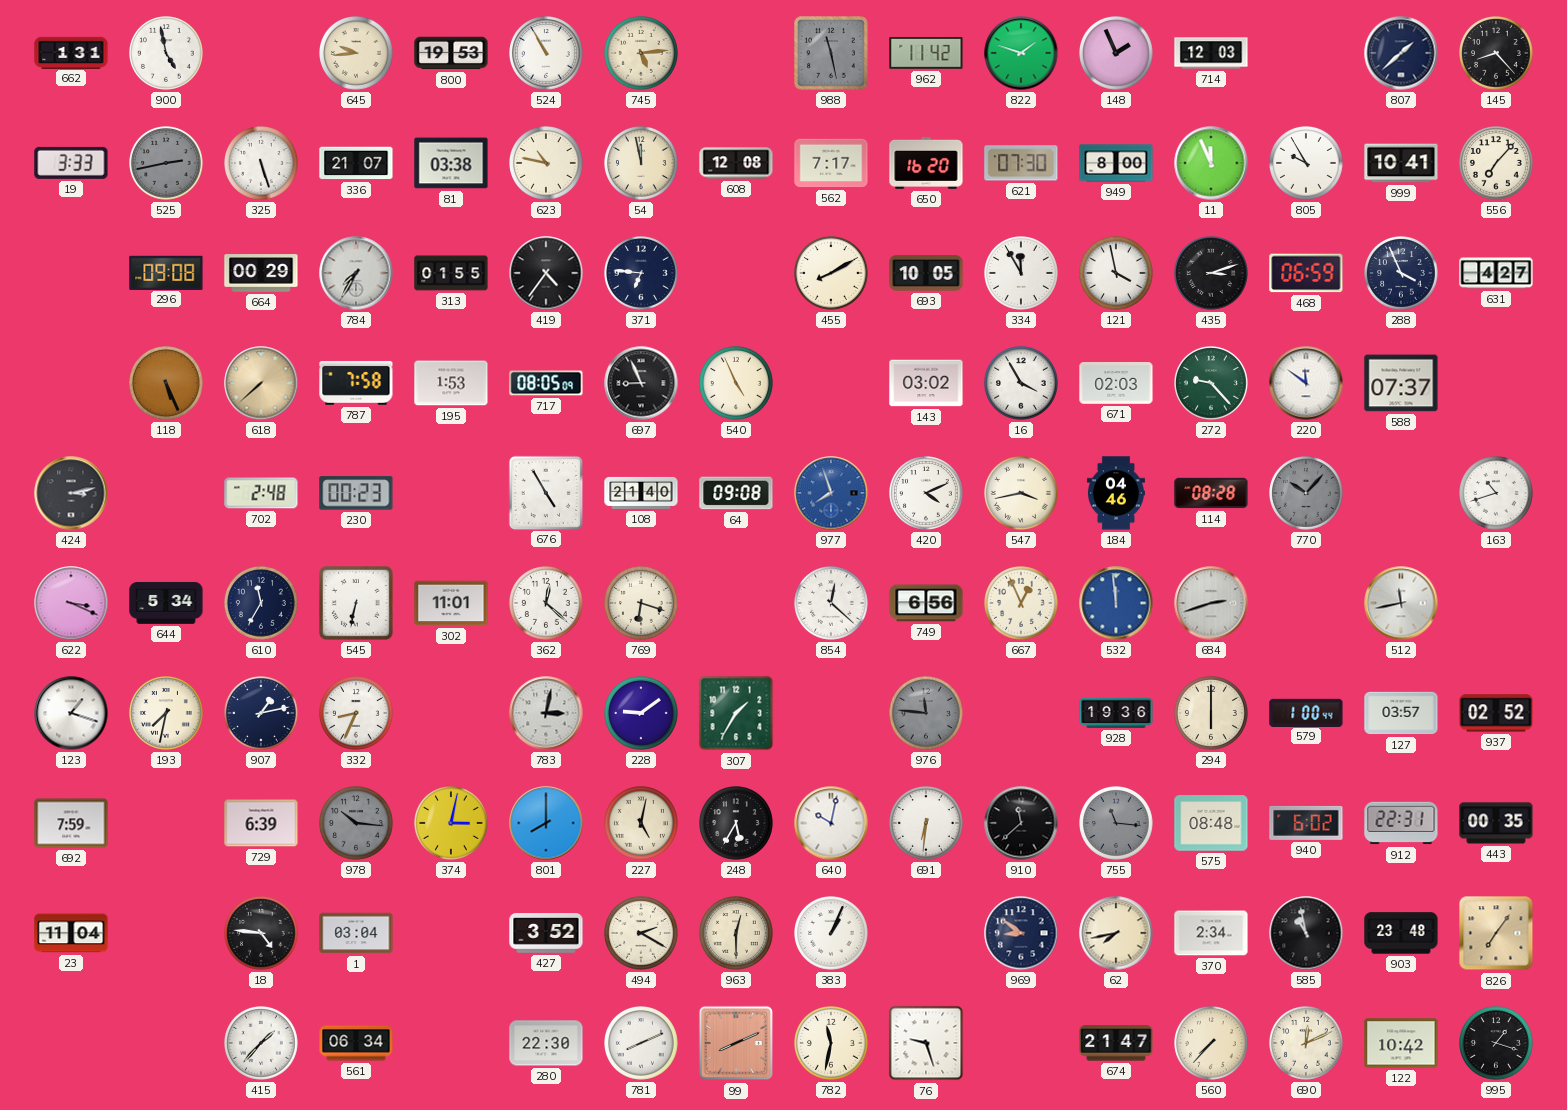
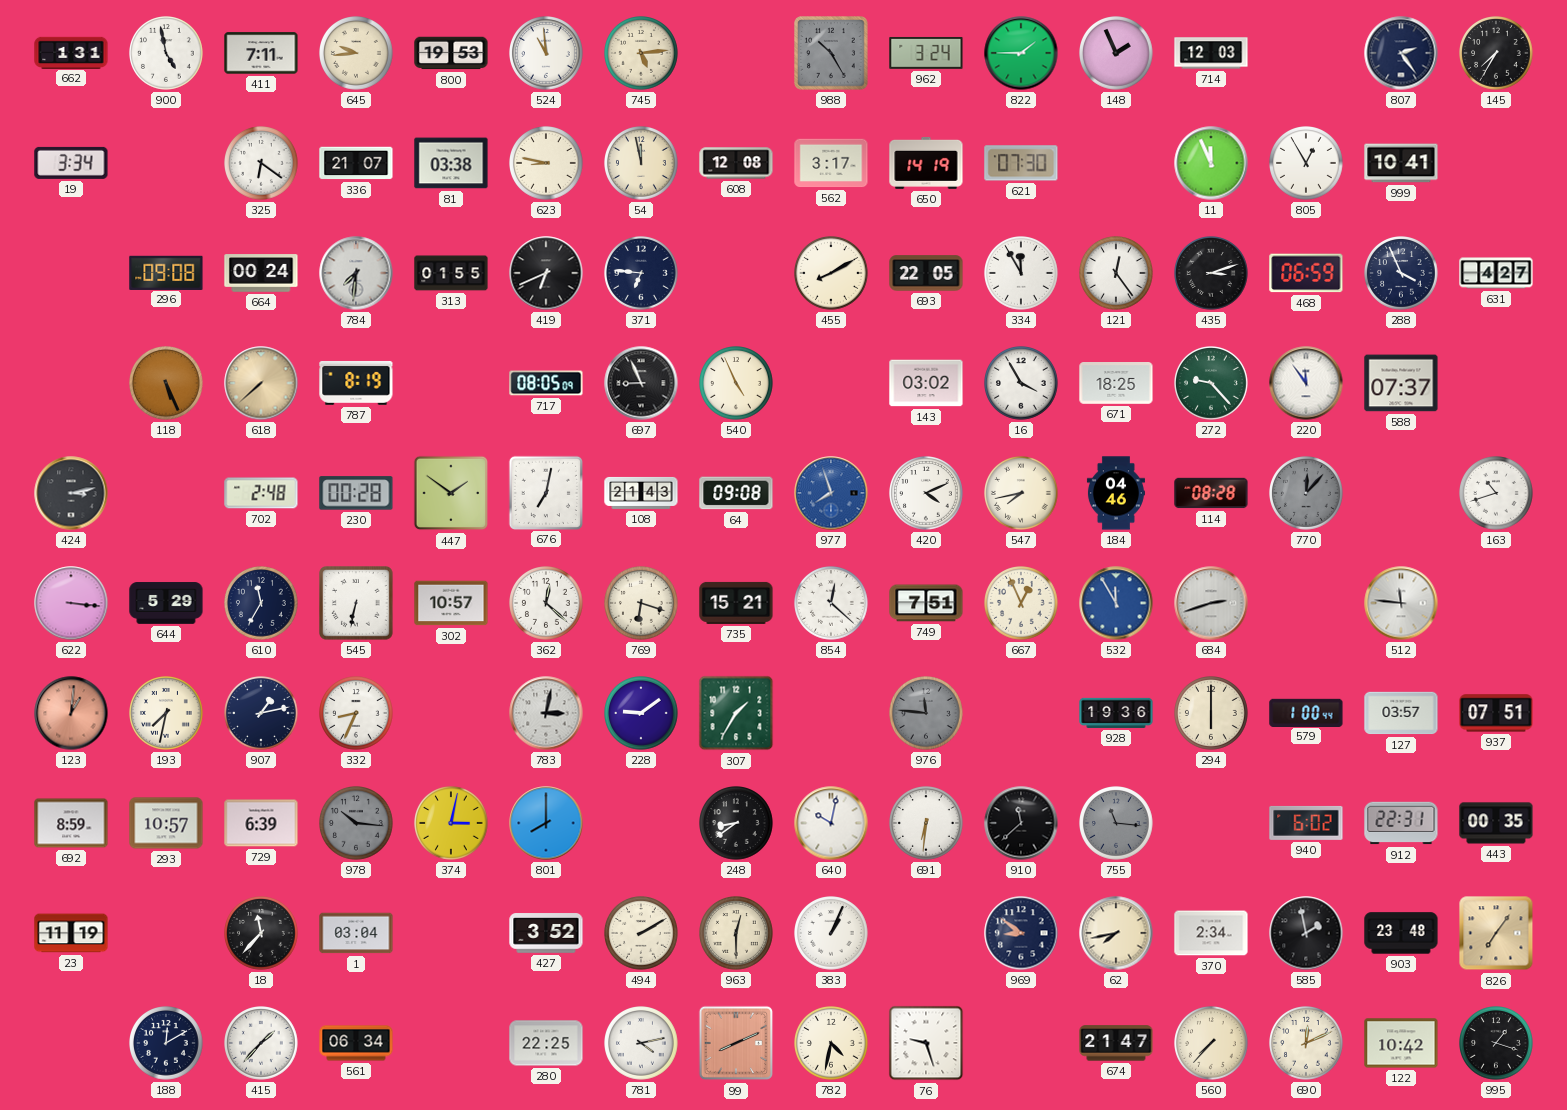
411: none -> 7:11
524: 10:55 -> 10:59
988: 11:28 -> 10:25
962: 11:42 -> 3:24
822: 1:48 -> 1:45
807: 1:38 -> 2:24
145: 8:23 -> 7:35
19: 3:33 -> 3:34
525: 2:43 -> none
325: 5:27 -> 6:21
623: 10:47 -> 8:47
562: 7:17 -> 3:17
650: 16:20 -> 14:19
949: 8:00 -> none
805: 9:55 -> 12:55
556: 7:07 -> none
664: 00:29 -> 00:24
784: 7:35 -> 7:31
419: 4:36 -> 6:41
693: 10:05 -> 22:05
121: 3:58 -> 12:24
787: 7:58 -> 8:19
195: 1:53 -> none
671: 02:03 -> 18:25
220: 11:51 -> 11:54
230: 00:23 -> 00:28
447: none -> 1:51
676: 4:55 -> 7:02
108: 21:40 -> 21:43
547: 3:43 -> 7:43
770: 10:07 -> 12:07
622: 3:19 -> 3:16
644: 5:34 -> 5:29
302: 11:01 -> 10:57
735: none -> 15:21
749: 6:56 -> 7:51
532: 11:59 -> 11:55
512: 11:43 -> 11:46
123: 1:18 -> 1:01
123 dial: white -> salmon
937: 02:52 -> 07:51
692: 7:59 -> 8:59
293: none -> 10:57
227: 5:02 -> none
248: 5:35 -> 8:39
575: 08:48 -> none
23: 11:04 -> 11:19
18: 4:46 -> 11:37
494: 2:20 -> 2:10
585: 10:58 -> 1:58
188: none -> 12:10
280: 22:30 -> 22:25
781: 8:11 -> 4:13
782: 11:32 -> 4:32
